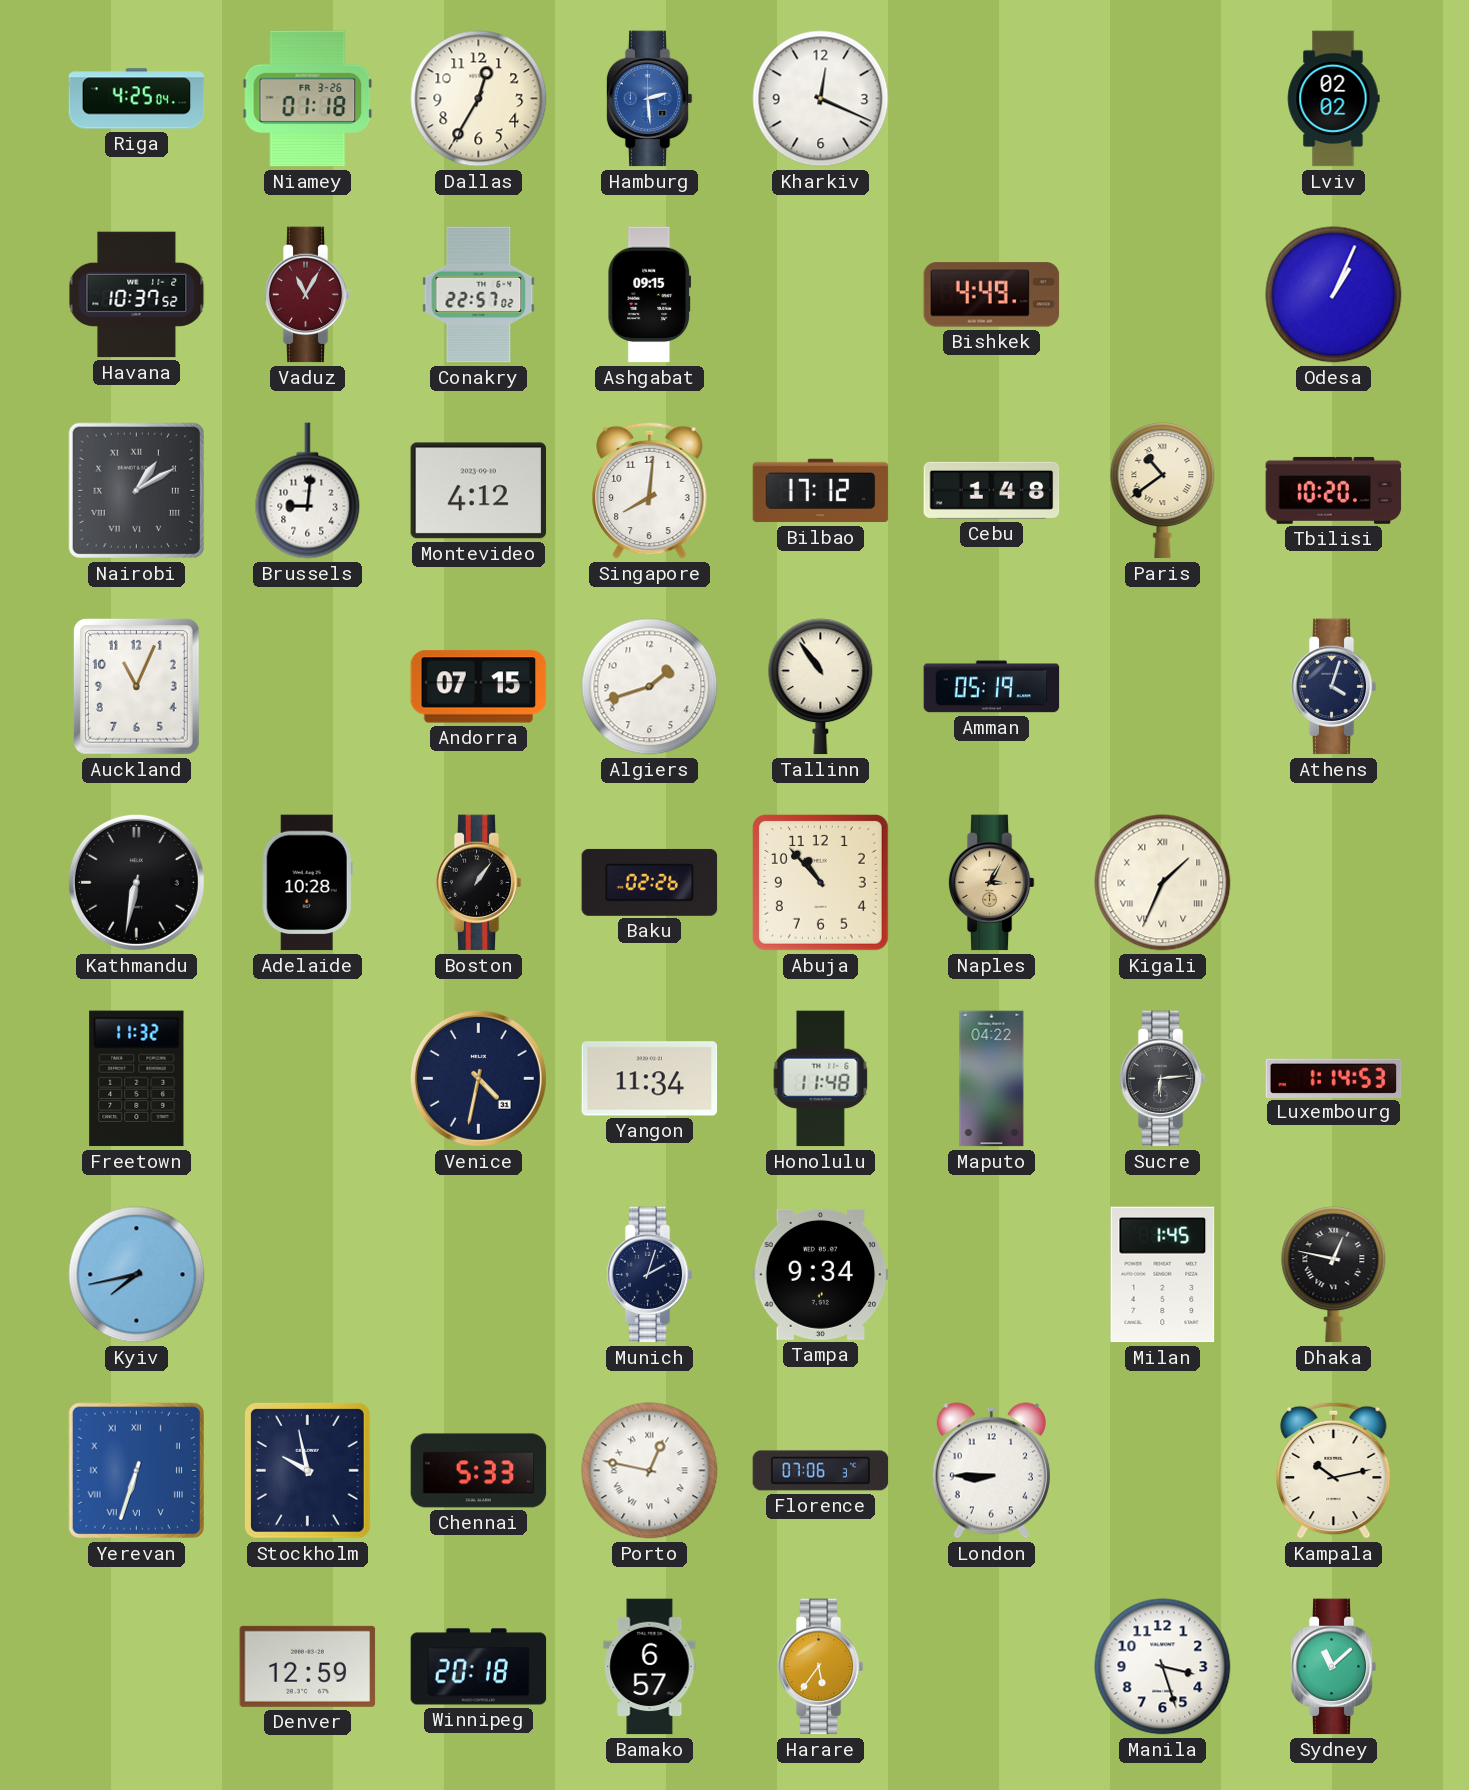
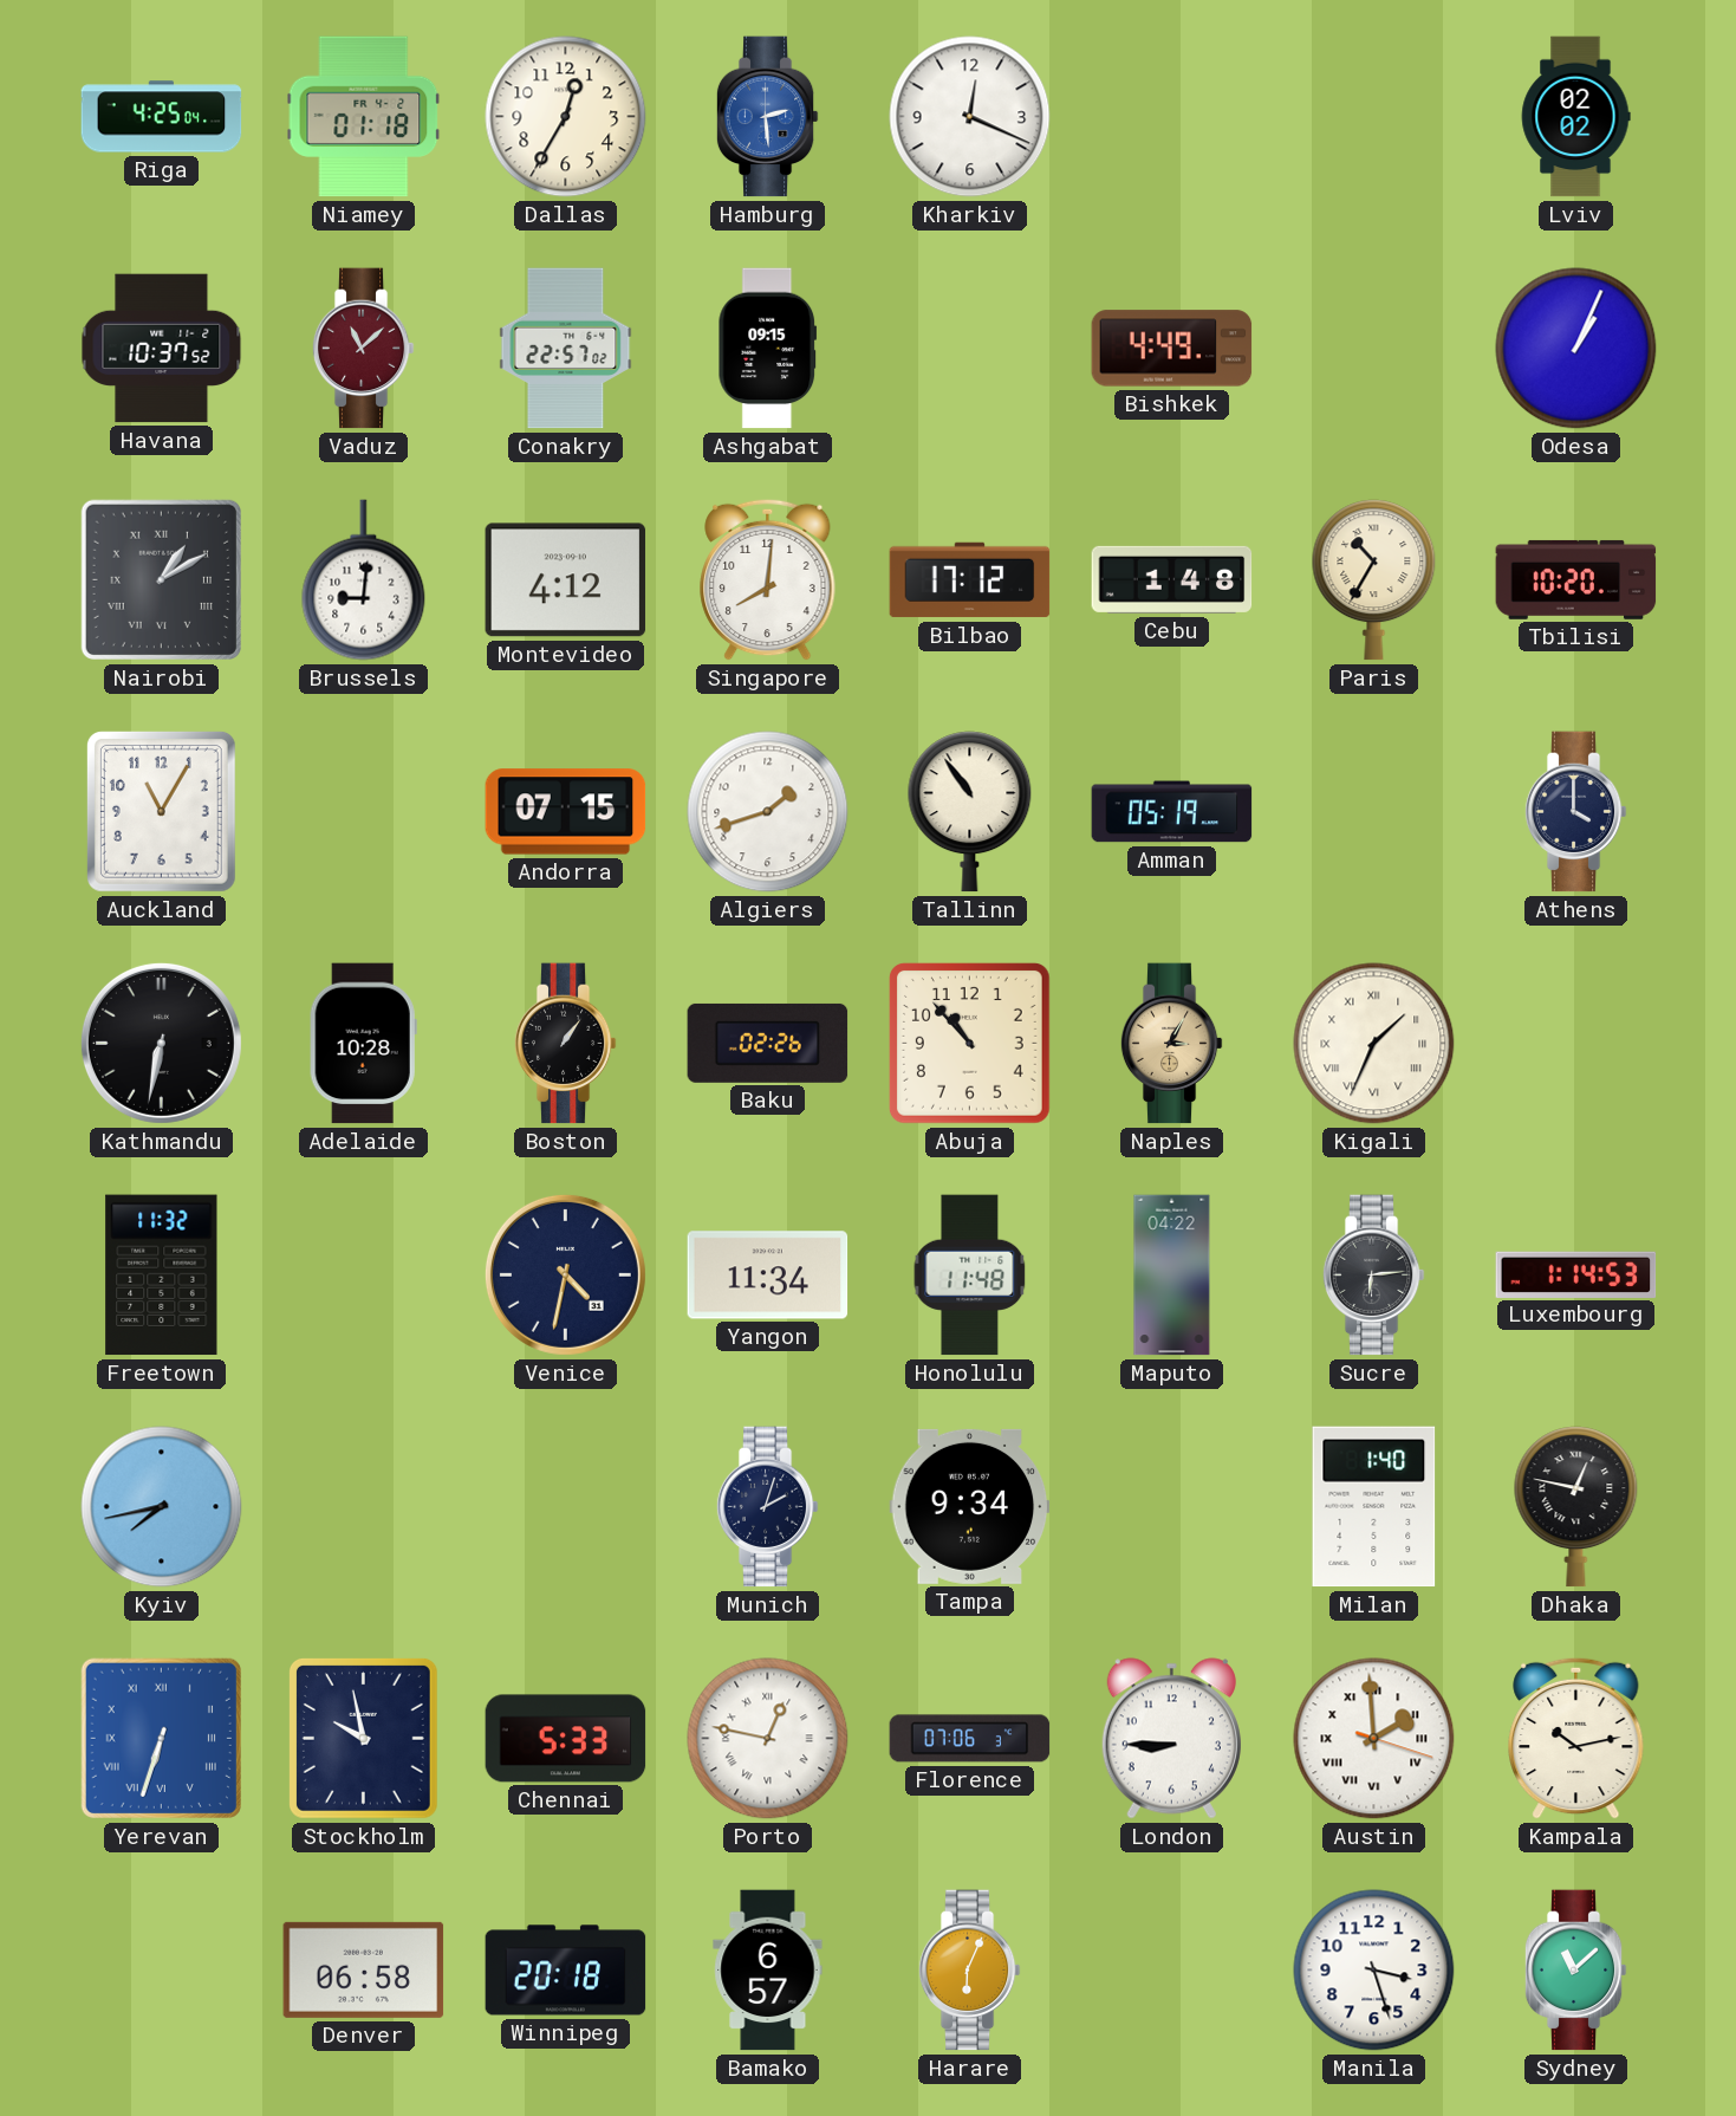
Niamey date: FR 3-26 -> FR 4-2
Vaduz: 11:05 -> 11:08
Paris: 10:39 -> 10:35
Auckland: 11:04 -> 11:05
Athens: 4:03 -> 4:00
Milan: 1:45 -> 1:40
Austin: none -> 1:59
Denver: 12:59 -> 06:58
Harare: 5:36 -> 6:04
